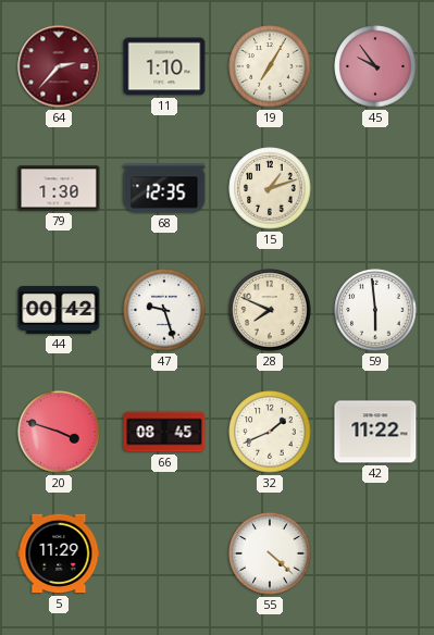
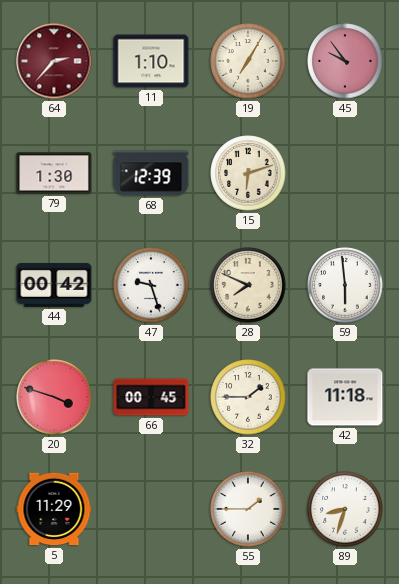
68: 12:35 -> 12:39
15: 1:12 -> 6:12
66: 08:45 -> 00:45
32: 1:41 -> 1:45
42: 11:22 -> 11:18
55: 4:22 -> 1:45
89: none -> 8:33
